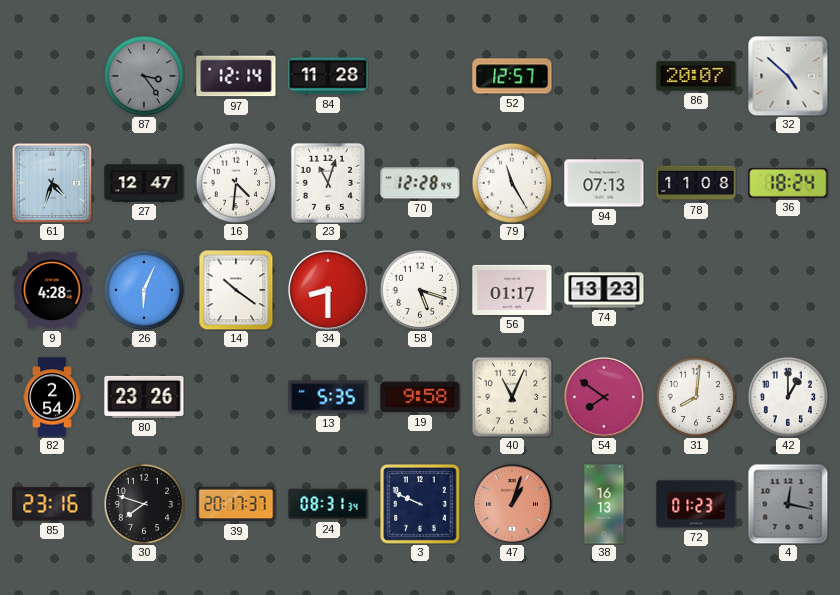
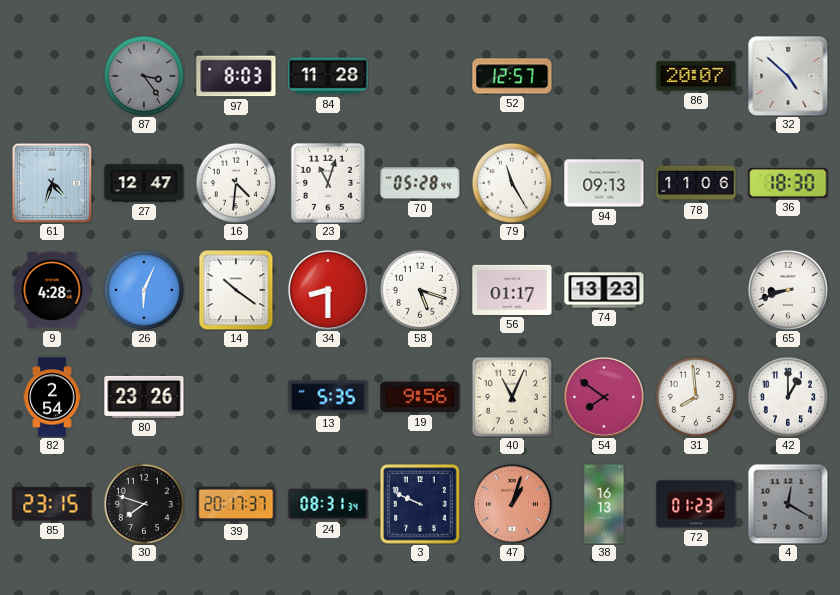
97: 12:14 -> 8:03
70: 12:28 -> 05:28
94: 07:13 -> 09:13
78: 11:08 -> 11:06
36: 18:24 -> 18:30
65: none -> 8:42
19: 9:58 -> 9:56
31: 8:01 -> 7:59
85: 23:16 -> 23:15
4: 12:17 -> 12:20
